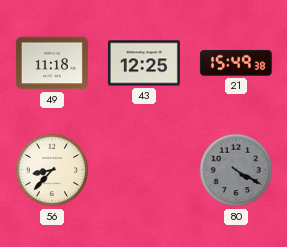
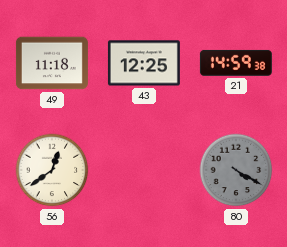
21: 15:49 -> 14:59
56: 8:37 -> 12:39
